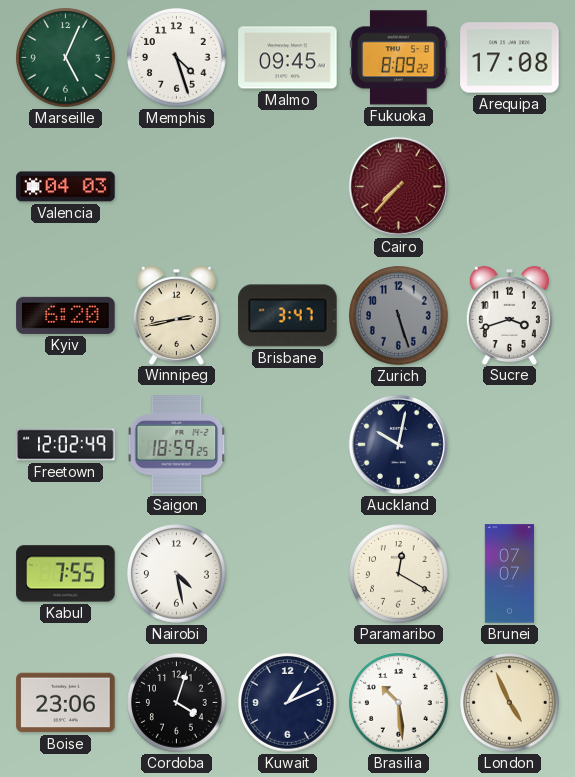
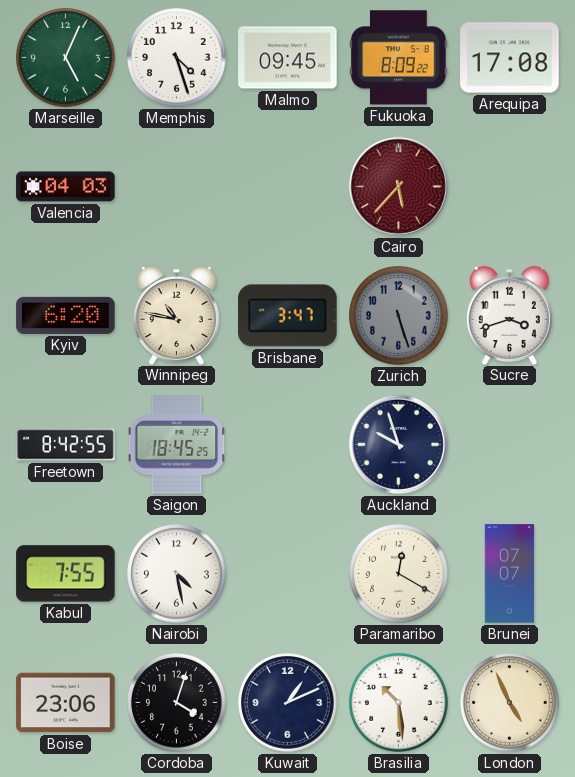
Cairo: 7:37 -> 5:37
Winnipeg: 2:43 -> 10:47
Freetown: 12:02 -> 8:42
Saigon: 18:59 -> 18:45
Auckland: 10:02 -> 9:57
